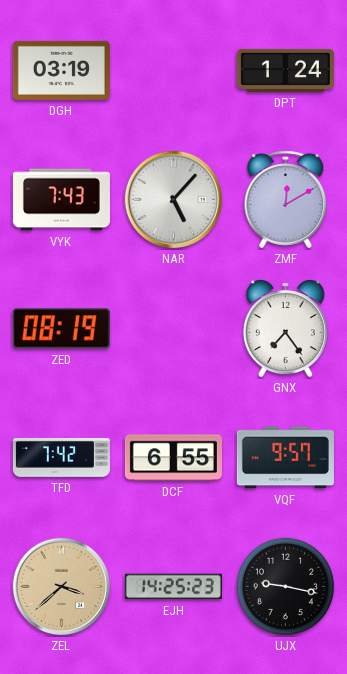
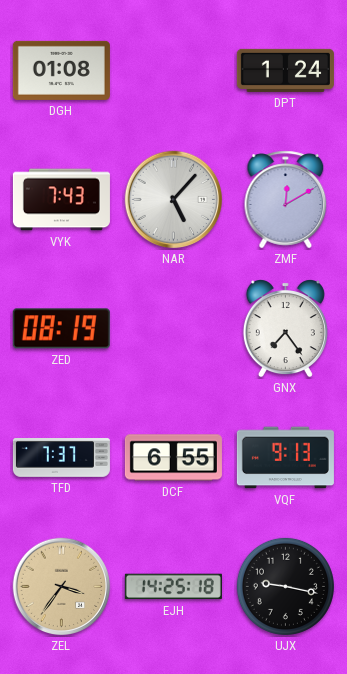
DGH: 03:19 -> 01:08
TFD: 7:42 -> 7:37
VQF: 9:57 -> 9:13
ZEL: 3:38 -> 3:36
EJH: 14:25:23 -> 14:25:18
